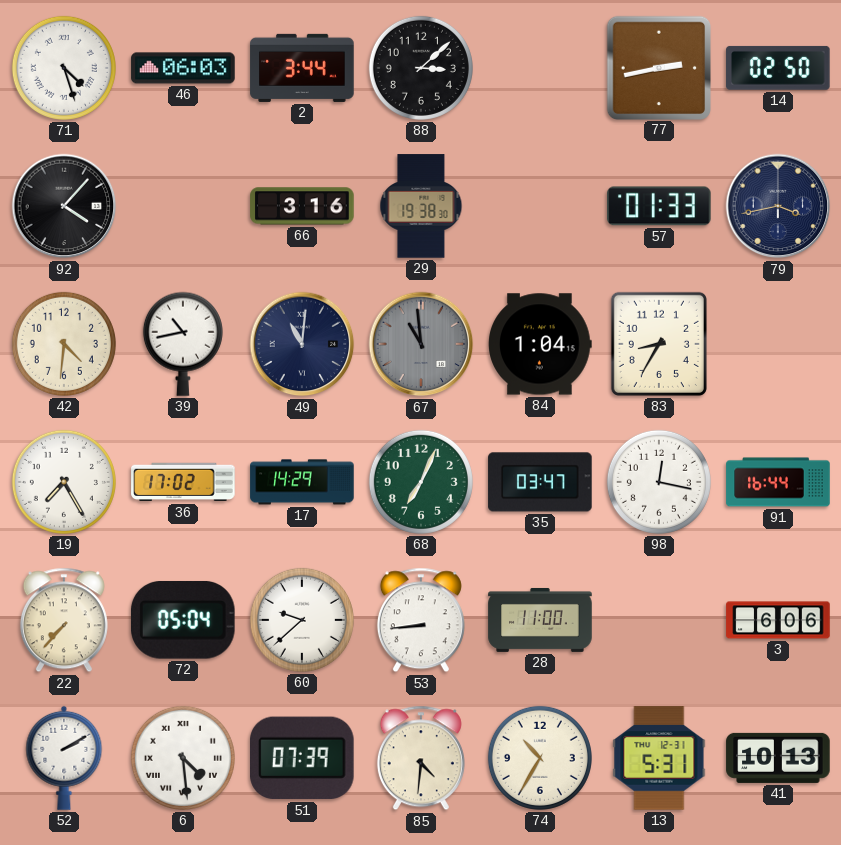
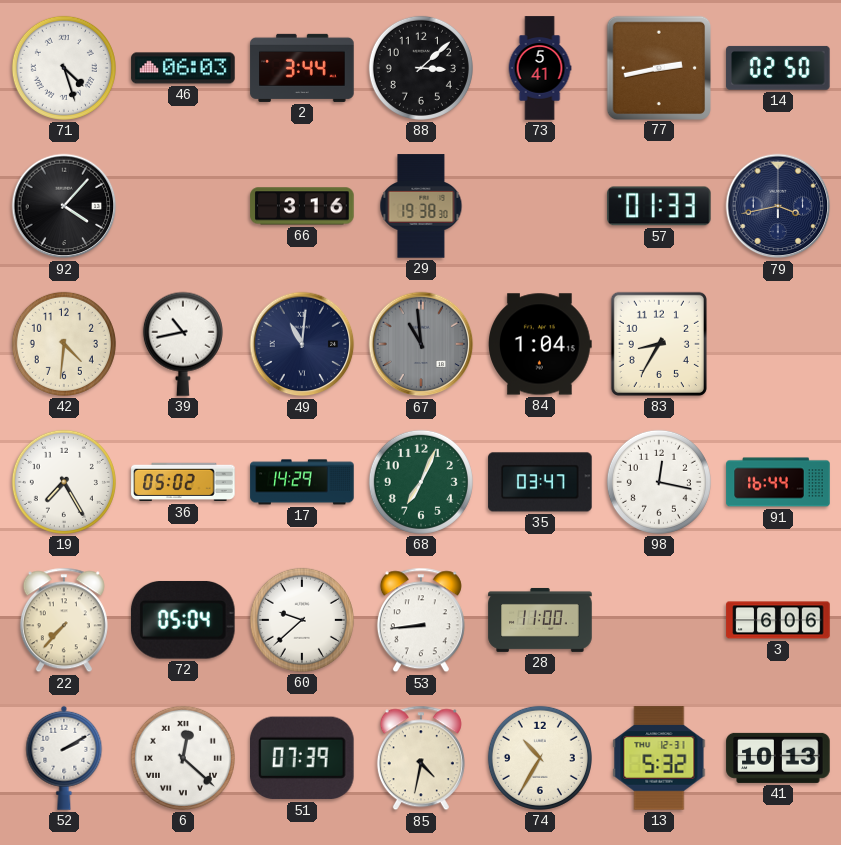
73: none -> 5:41
36: 17:02 -> 05:02
6: 4:29 -> 12:22
85: 4:31 -> 4:32
13: 5:31 -> 5:32
